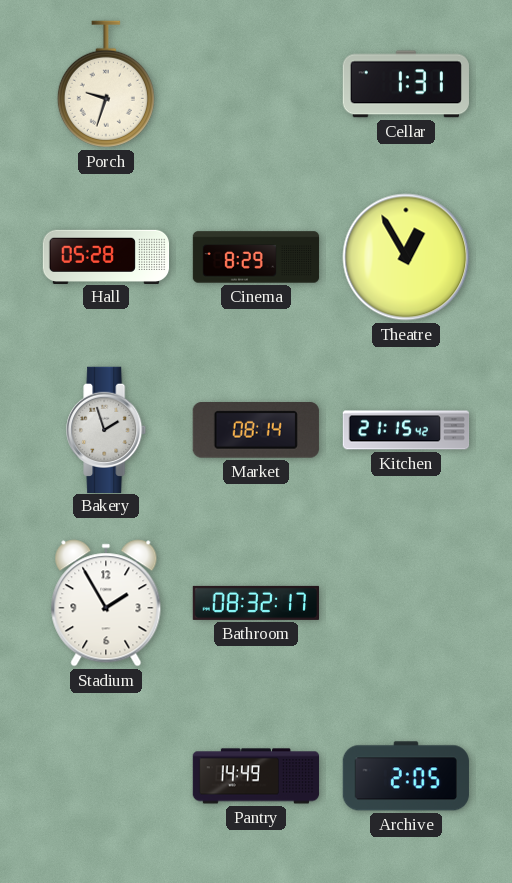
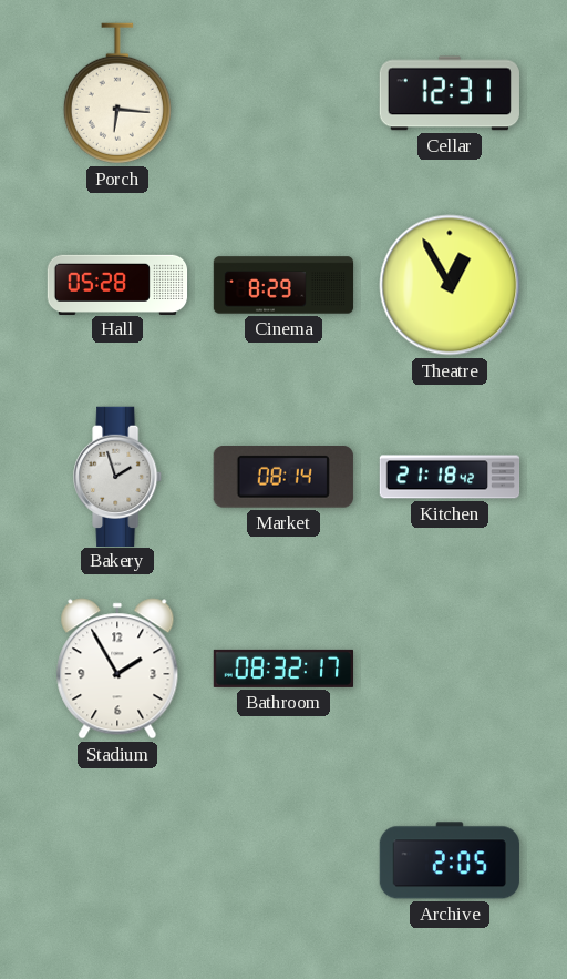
Porch: 9:33 -> 6:16
Cellar: 1:31 -> 12:31
Kitchen: 21:15 -> 21:18
Pantry: 14:49 -> none
